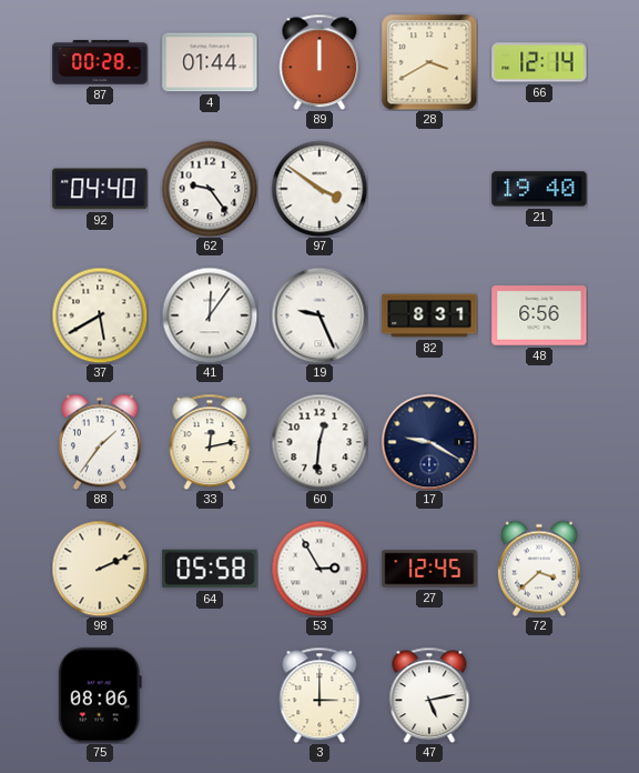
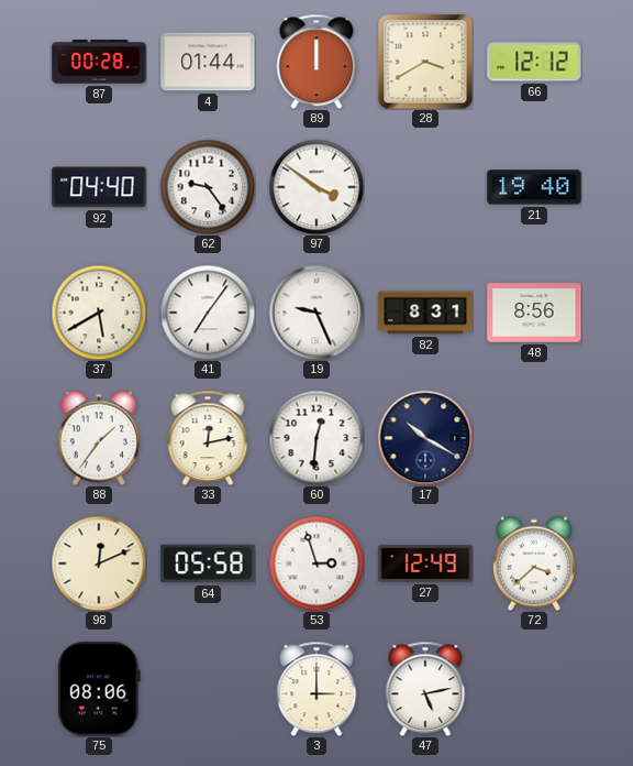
66: 12:14 -> 12:12
41: 12:06 -> 7:06
48: 6:56 -> 8:56
17: 9:20 -> 10:20
98: 2:11 -> 12:11
53: 2:55 -> 2:57
27: 12:45 -> 12:49
